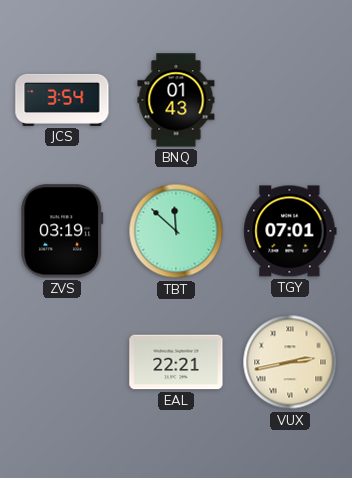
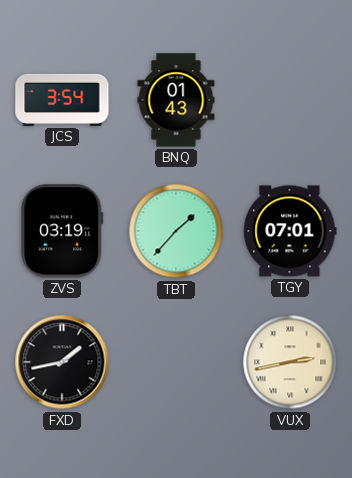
TBT: 11:52 -> 1:37
FXD: none -> 1:43
EAL: 22:21 -> none
